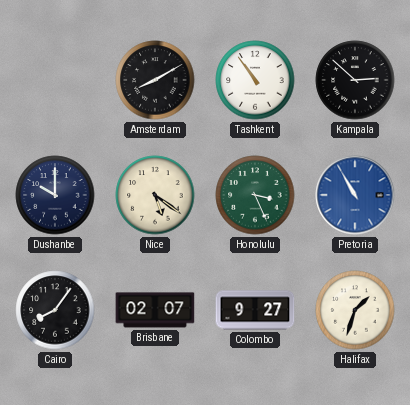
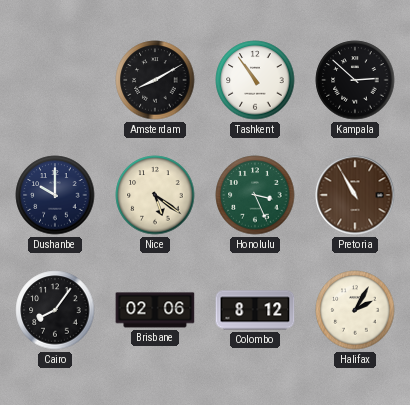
Pretoria dial: blue -> brown
Brisbane: 02:07 -> 02:06
Colombo: 9:27 -> 8:12
Halifax: 1:33 -> 2:05
